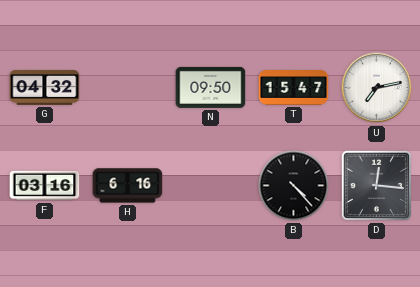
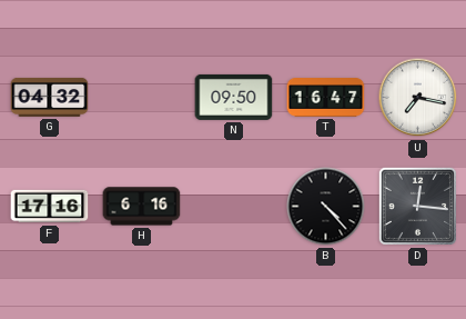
T: 15:47 -> 16:47
U: 7:13 -> 7:17
F: 03:16 -> 17:16
